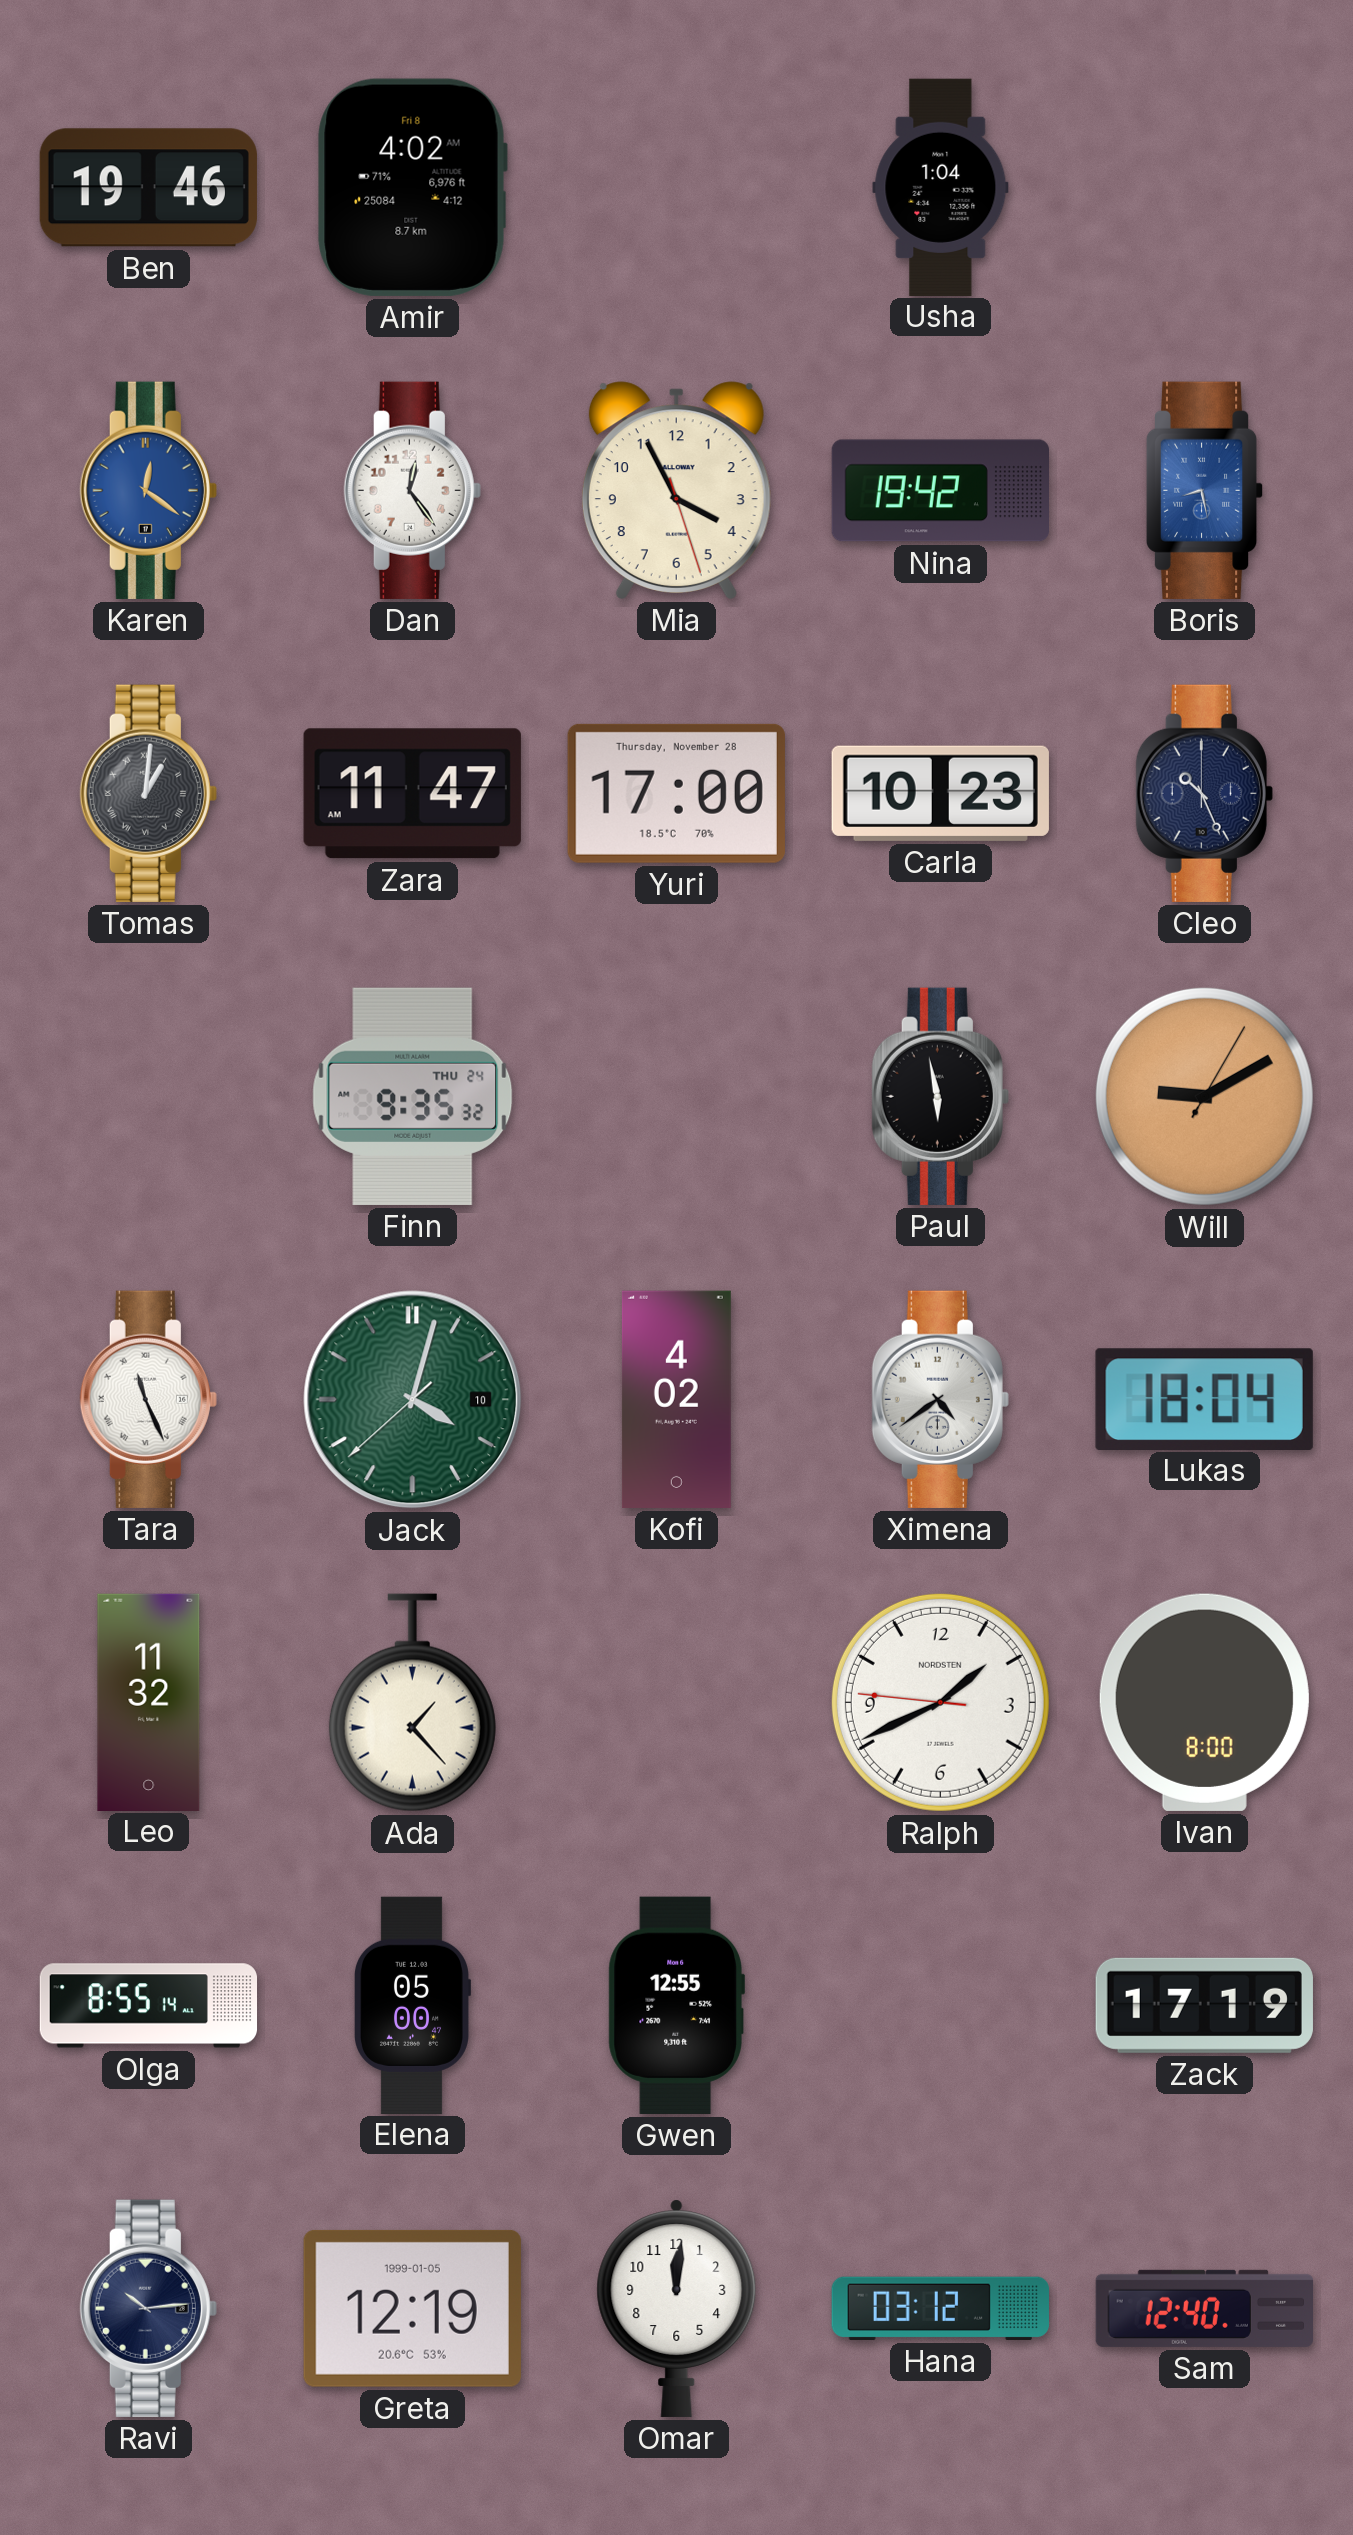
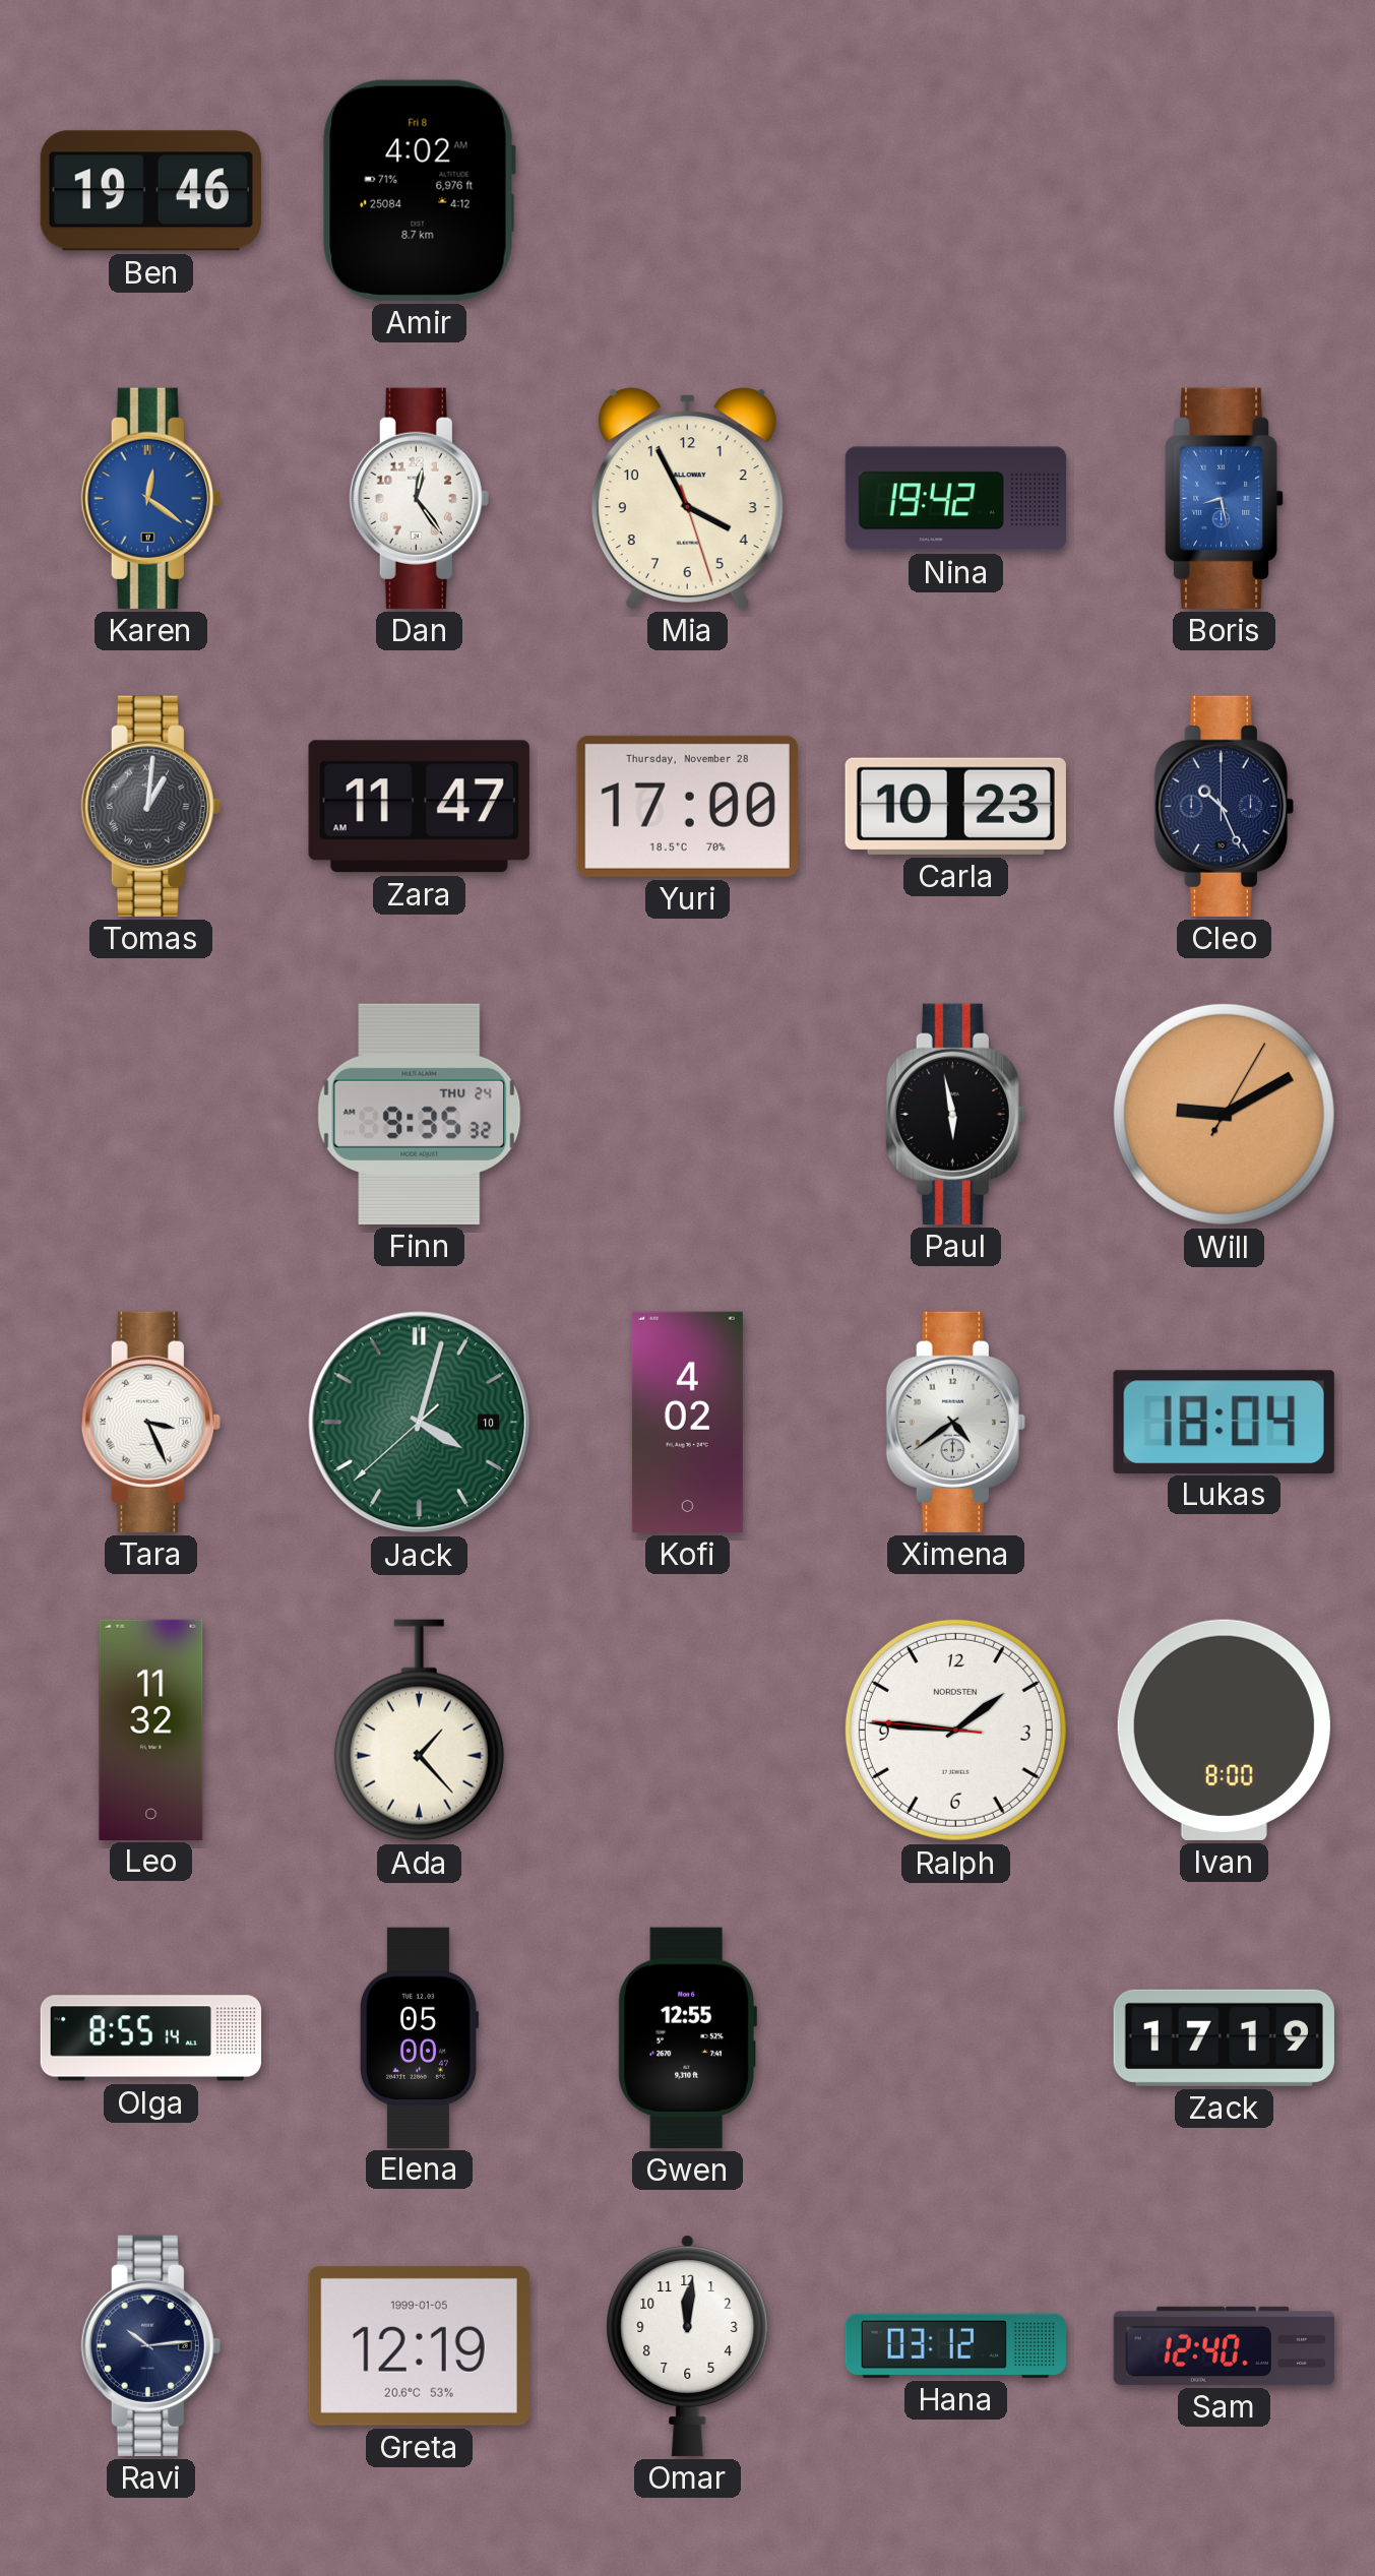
Usha: 1:04 -> none
Tara: 11:26 -> 3:26
Ralph: 1:40 -> 1:45
